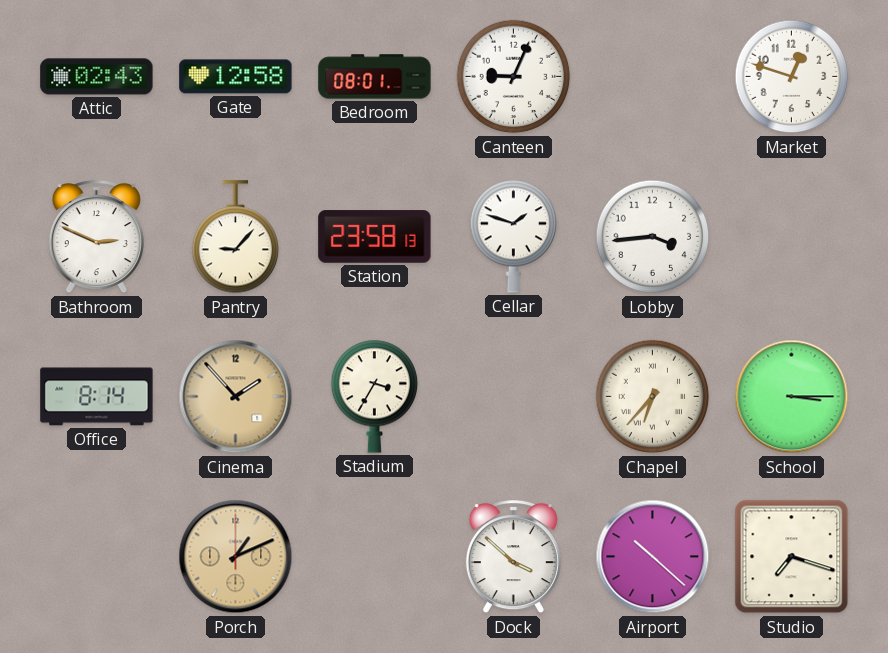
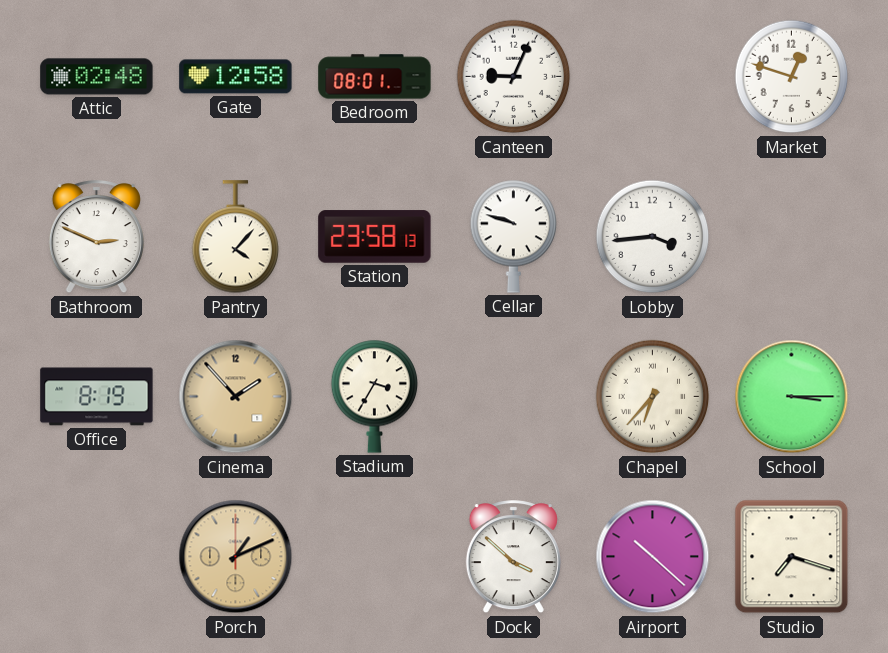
Attic: 02:43 -> 02:48
Pantry: 9:07 -> 4:07
Cellar: 1:48 -> 9:48
Office: 8:14 -> 8:19
